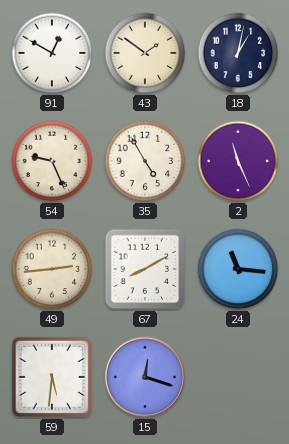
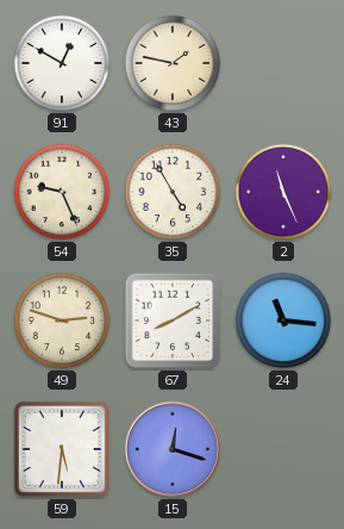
43: 1:51 -> 1:47
18: 1:02 -> none
49: 2:44 -> 2:48
